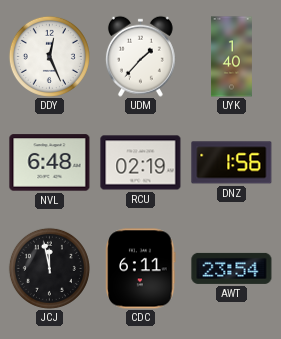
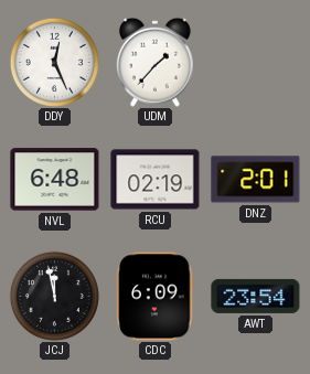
UYK: 1:40 -> none
DNZ: 1:56 -> 2:01
CDC: 6:11 -> 6:09
